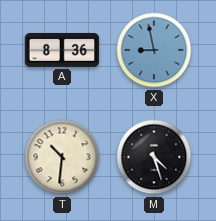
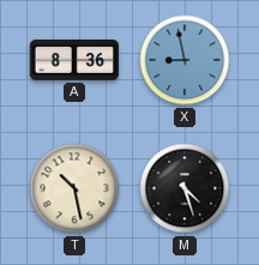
T: 10:31 -> 10:28
